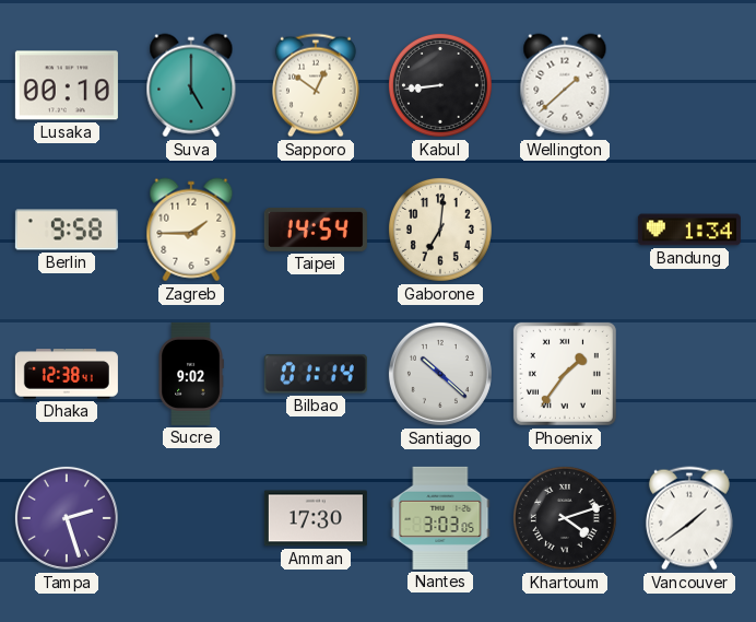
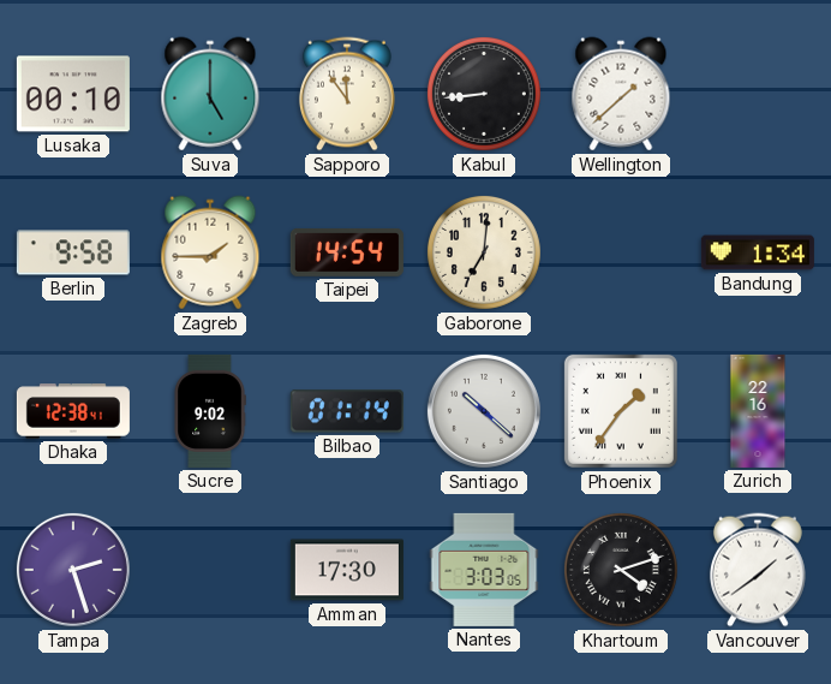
Sapporo: 12:51 -> 11:54
Zurich: none -> 22:16
